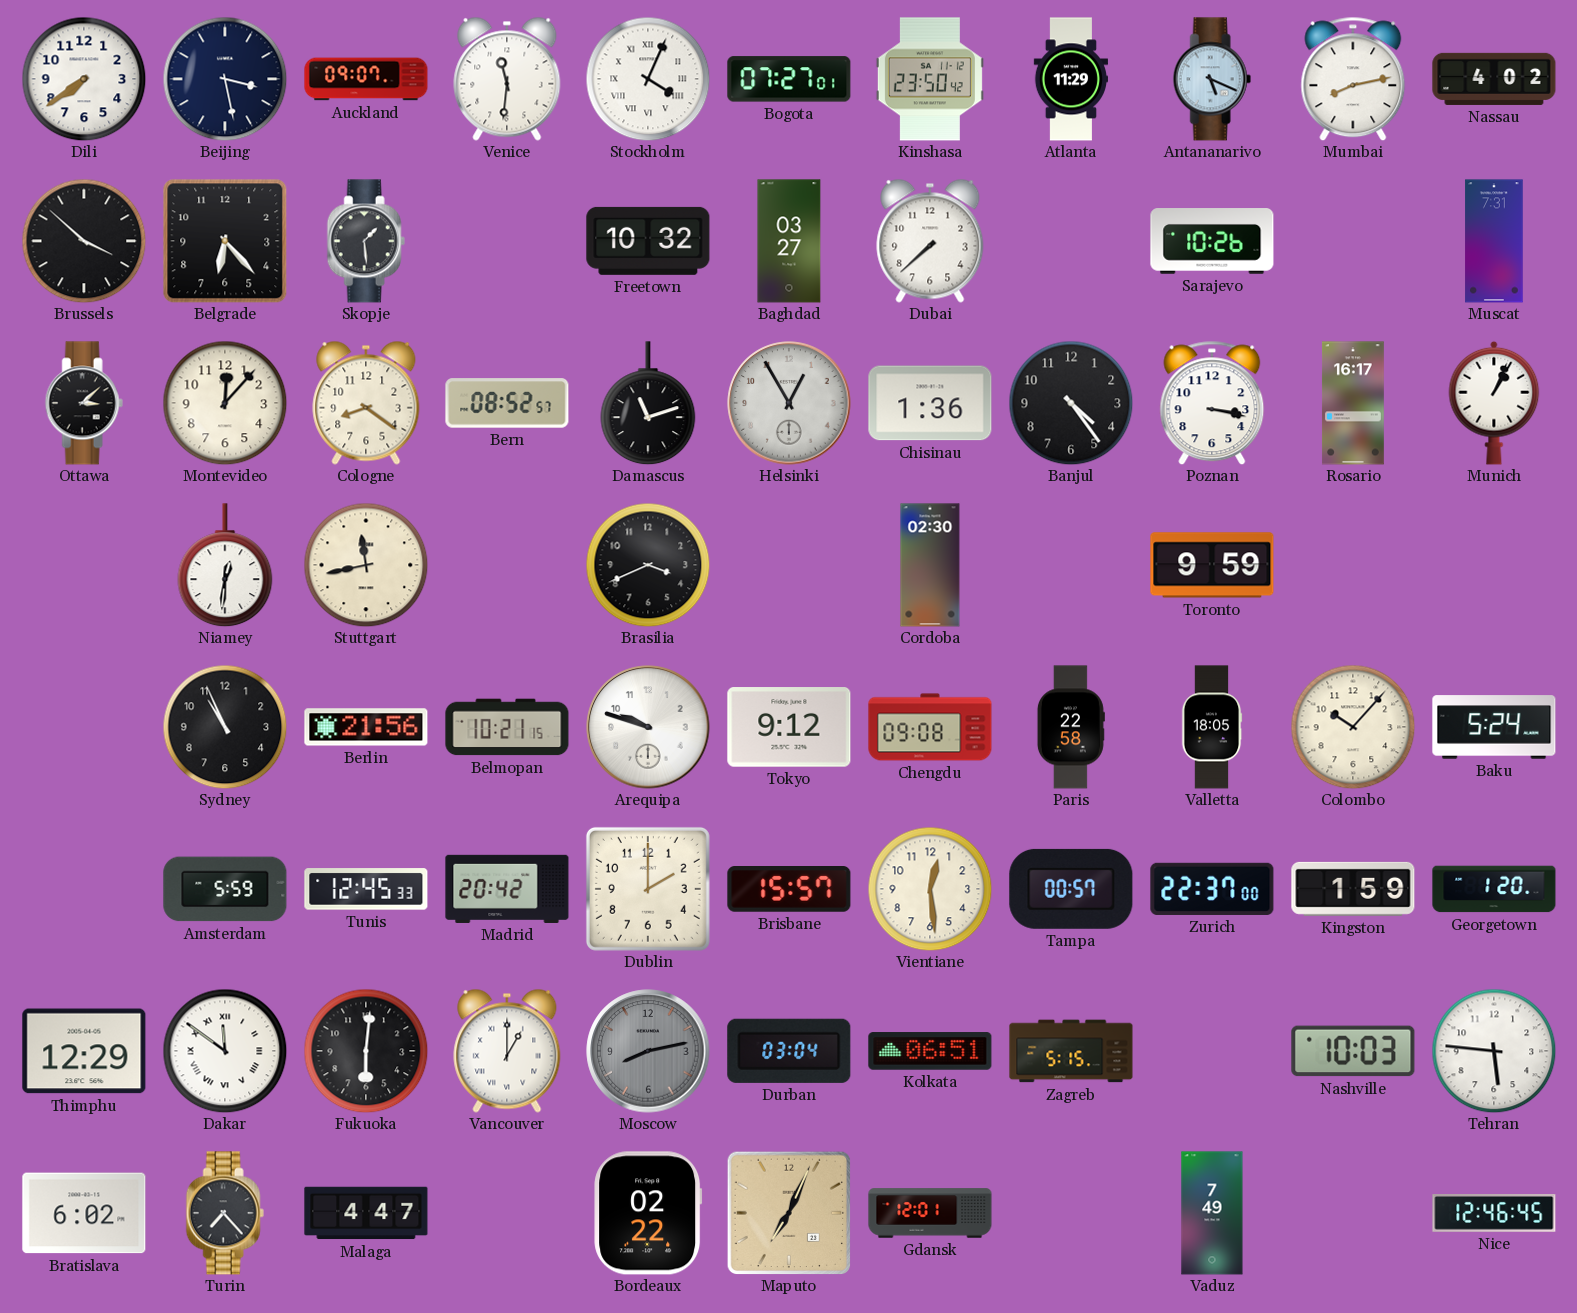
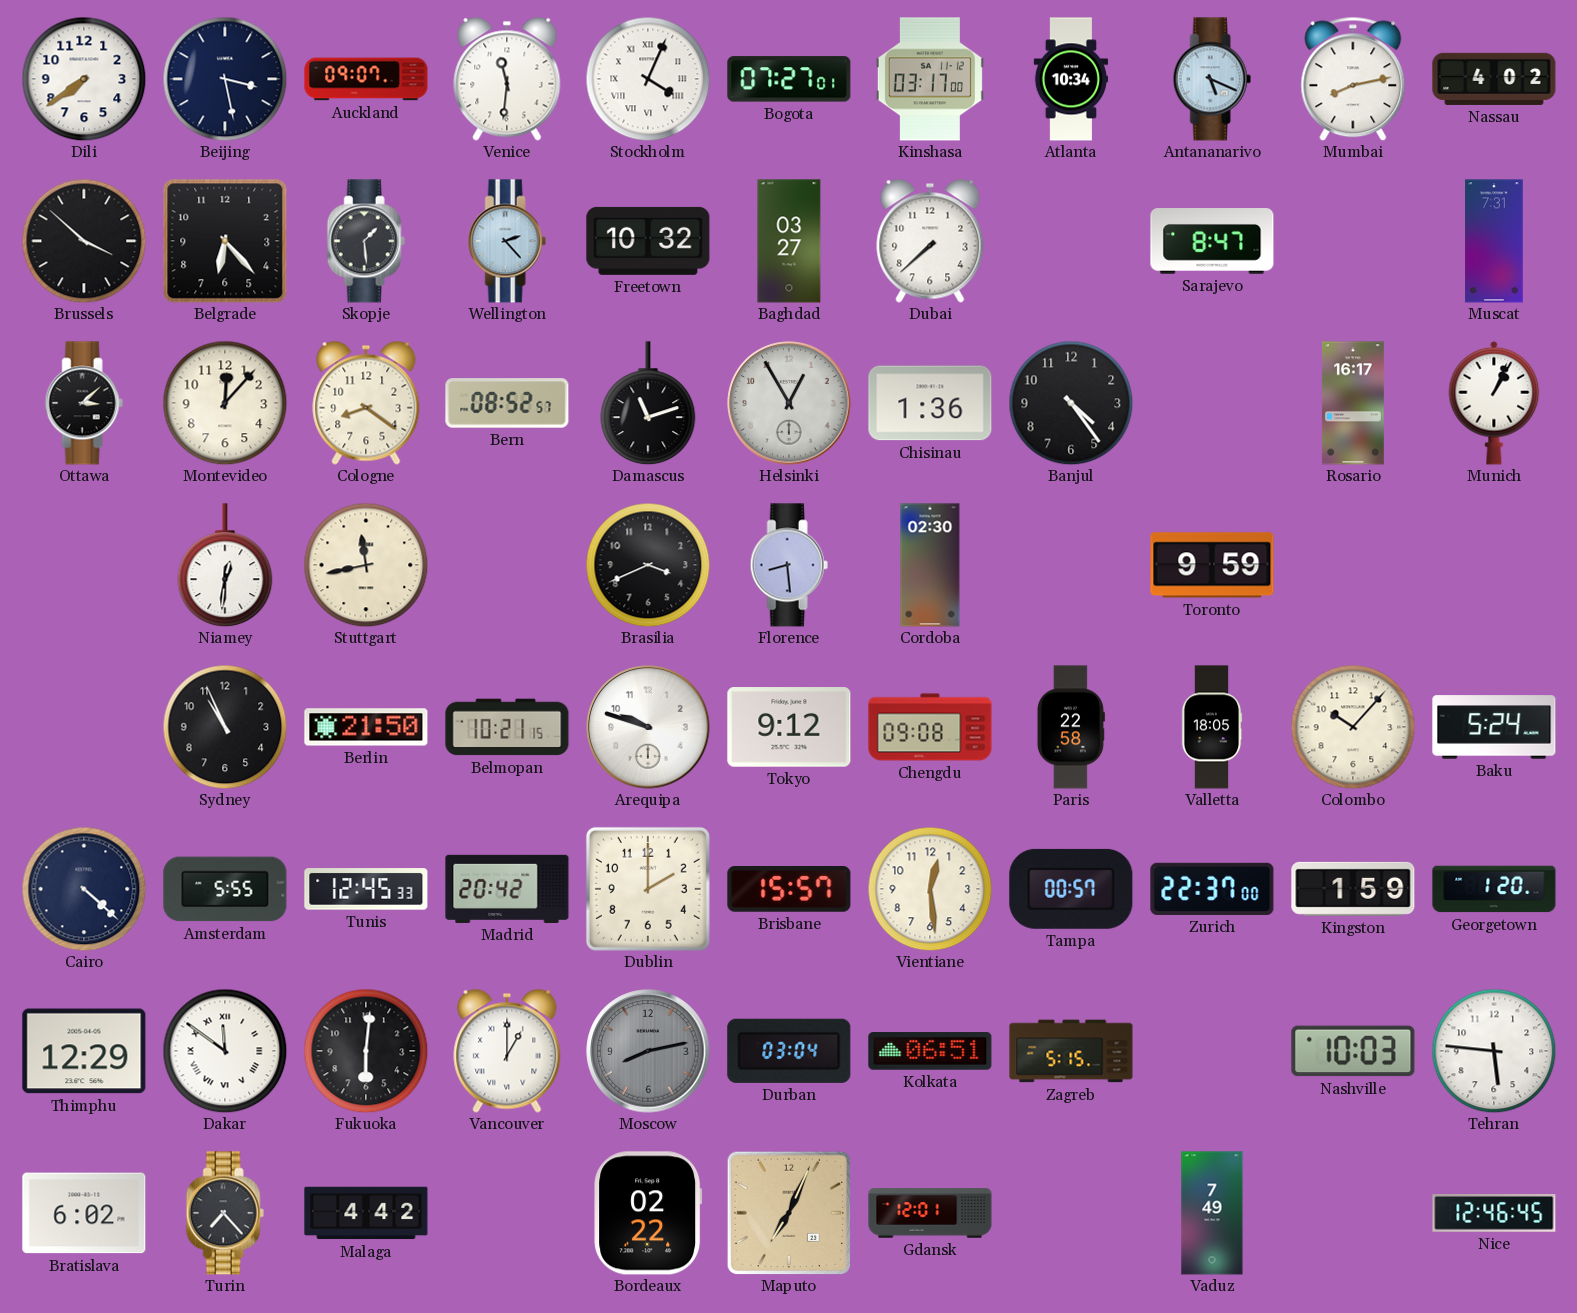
Kinshasa: 23:50 -> 03:17
Atlanta: 11:29 -> 10:34
Wellington: none -> 2:23
Sarajevo: 10:26 -> 8:47
Poznan: 3:17 -> none
Florence: none -> 8:29
Berlin: 21:56 -> 21:50
Cairo: none -> 4:22
Amsterdam: 5:59 -> 5:55
Malaga: 4:47 -> 4:42
